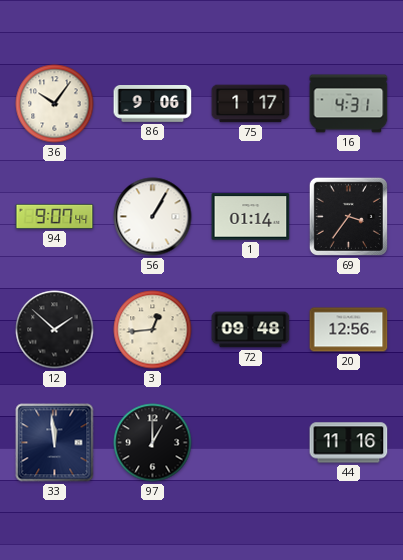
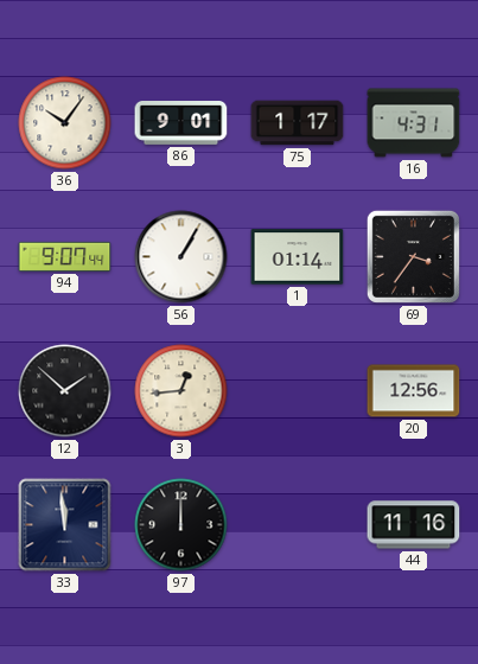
86: 9:06 -> 9:01
72: 09:48 -> none
97: 1:00 -> 12:00
